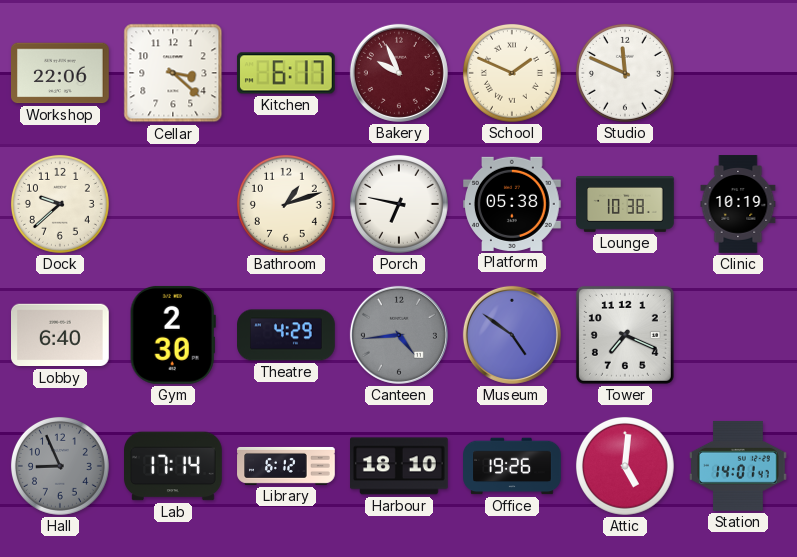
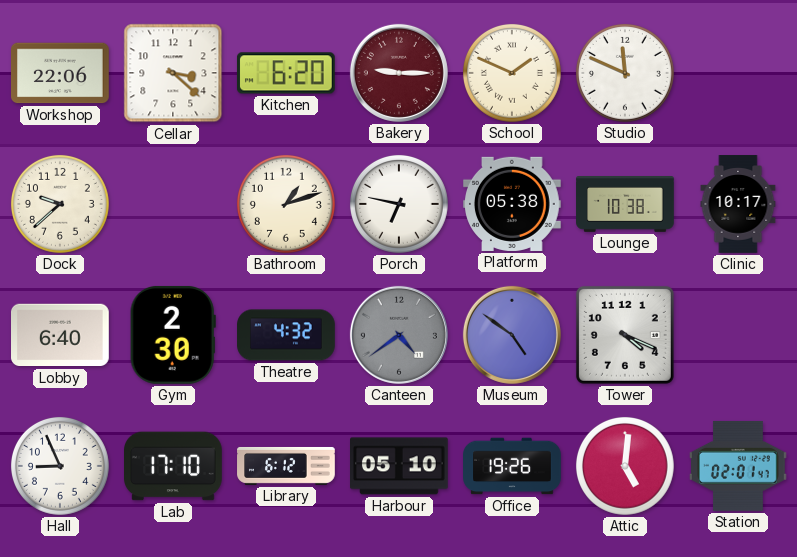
Kitchen: 6:17 -> 6:20
Bakery: 9:56 -> 9:15
Clinic: 10:19 -> 10:17
Theatre: 4:29 -> 4:32
Canteen: 4:44 -> 4:39
Tower: 7:19 -> 4:19
Hall dial: grey -> white
Lab: 17:14 -> 17:10
Harbour: 18:10 -> 05:10
Station: 14:01 -> 02:01
